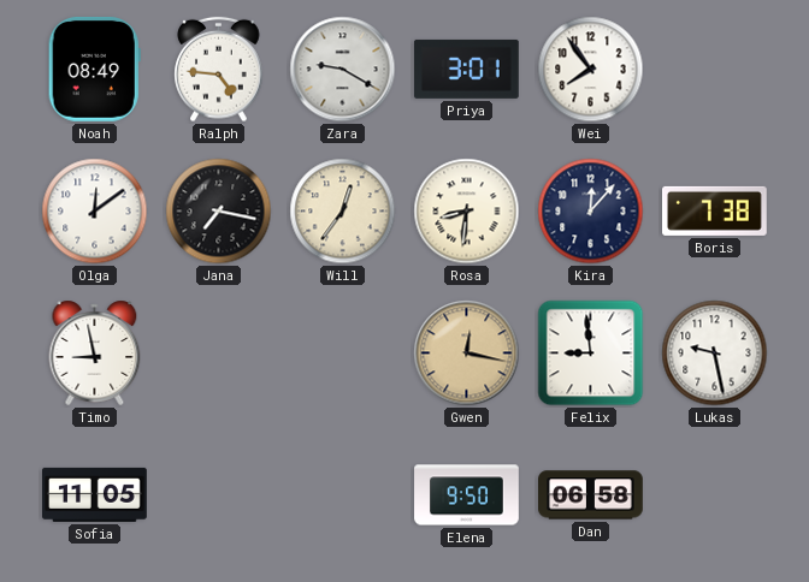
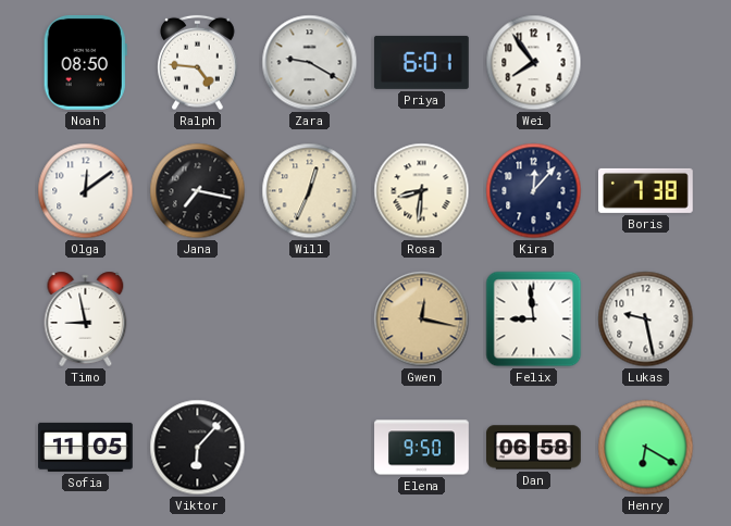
Noah: 08:49 -> 08:50
Priya: 3:01 -> 6:01
Will: 12:36 -> 12:34
Viktor: none -> 6:07
Henry: none -> 6:20
